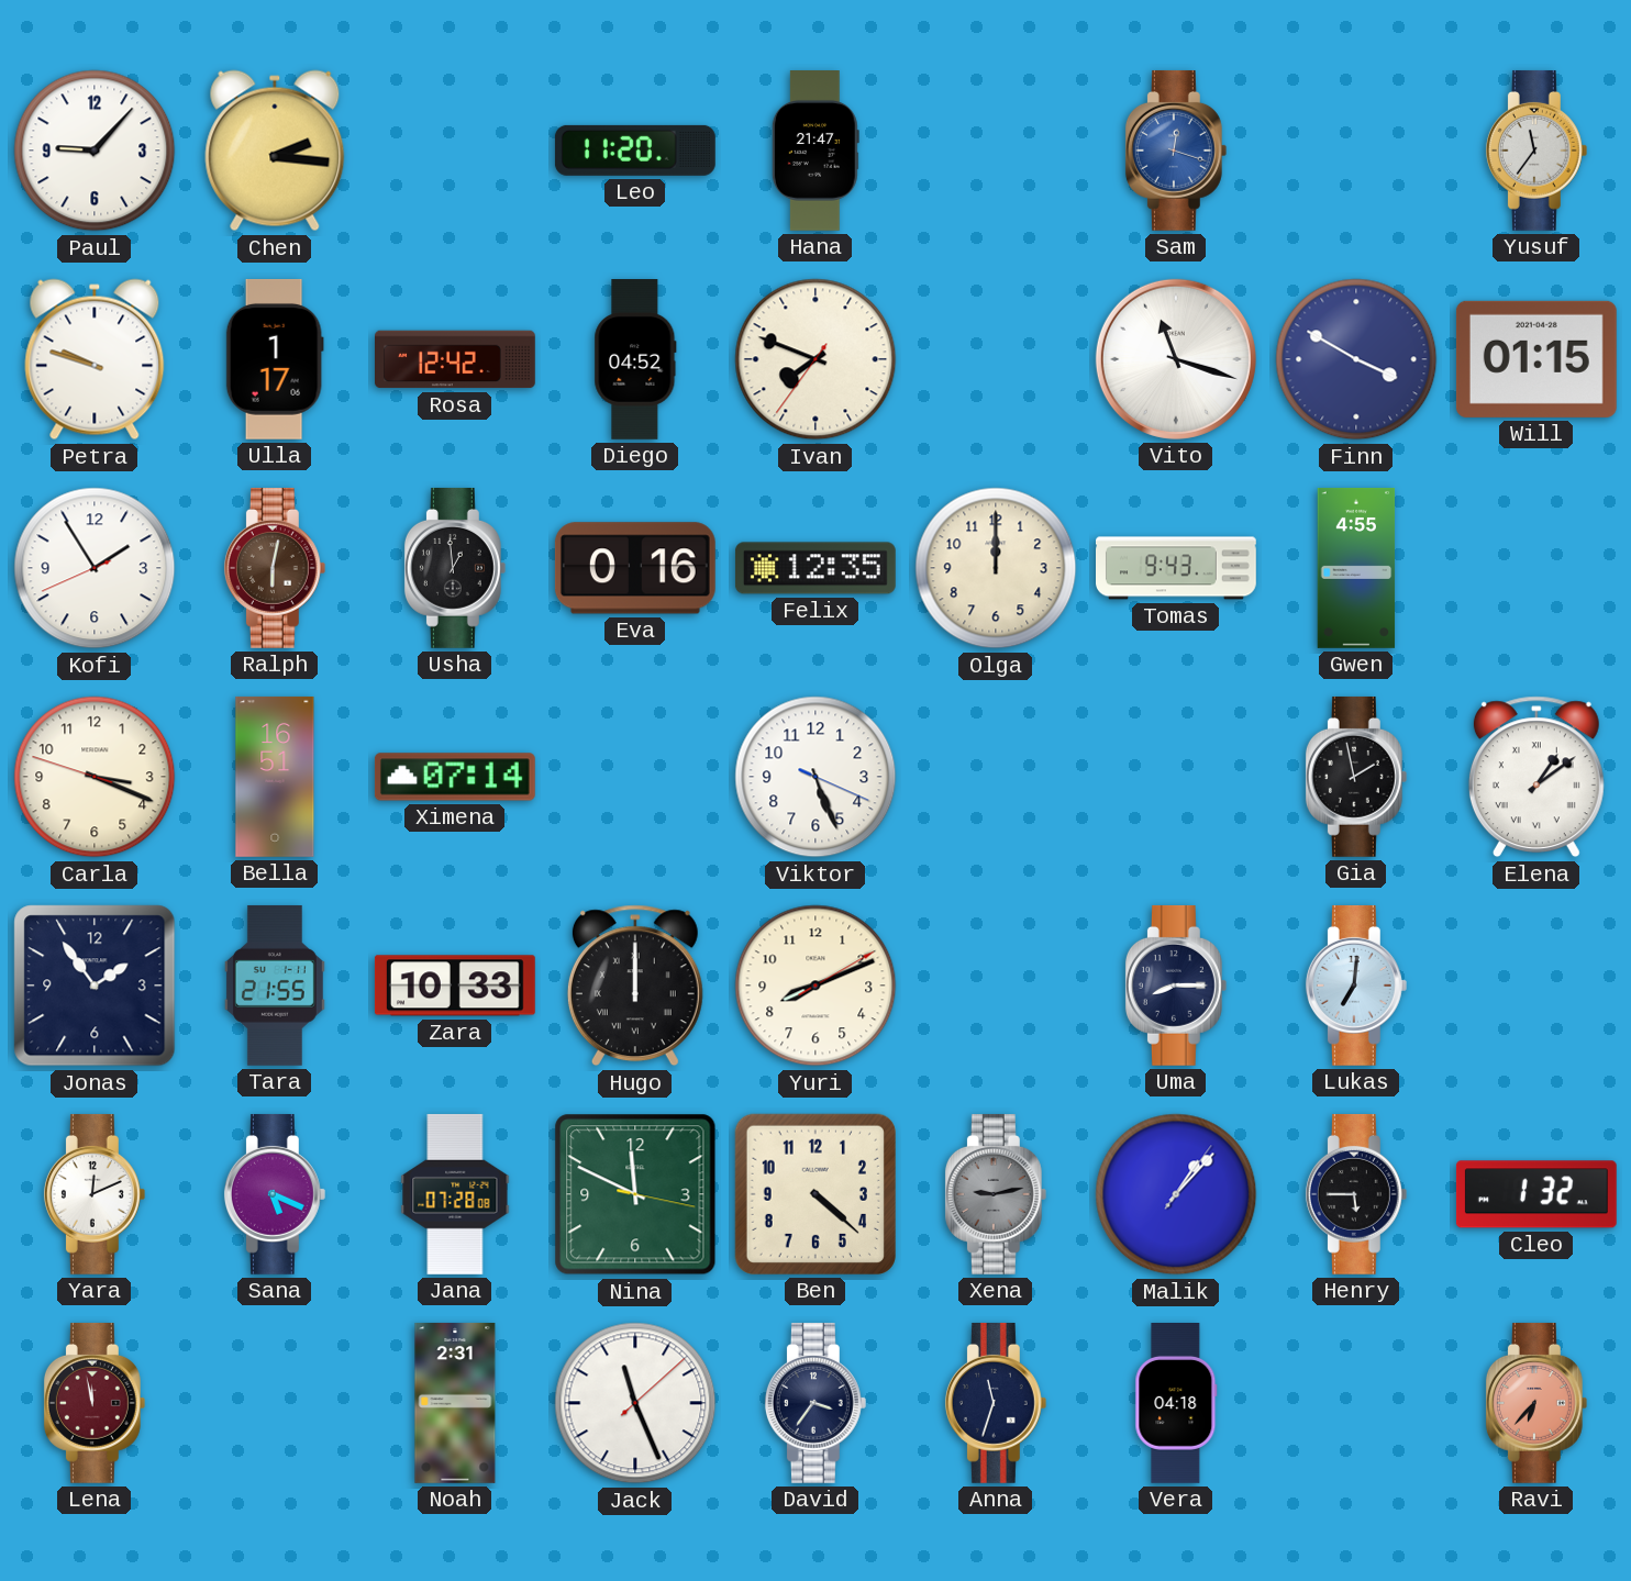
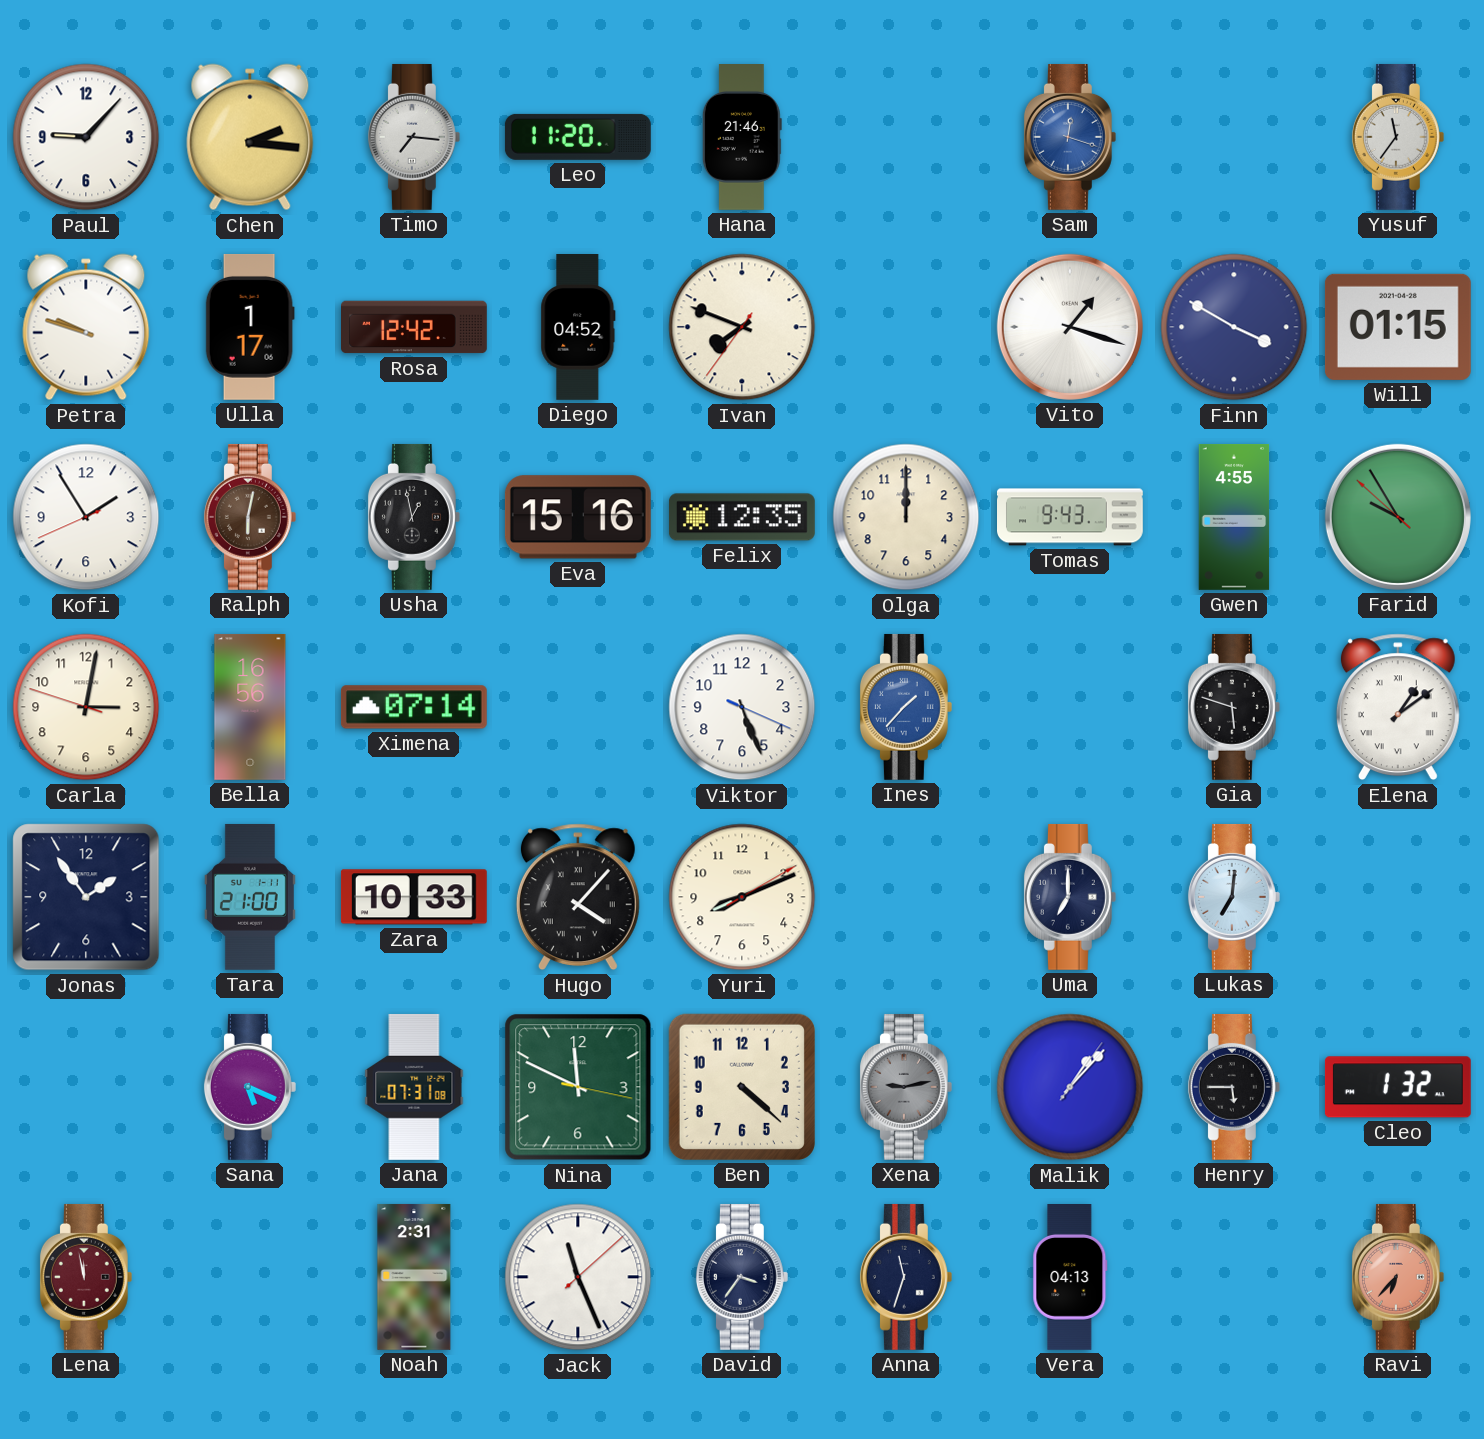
Timo: none -> 7:16
Hana: 21:47 -> 21:46
Vito: 11:18 -> 1:18
Usha: 12:59 -> 12:58
Eva: 0:16 -> 15:16
Farid: none -> 9:54
Carla: 3:18 -> 3:01
Bella: 16:51 -> 16:56
Ines: none -> 1:37
Gia: 1:58 -> 5:48
Tara: 21:55 -> 21:00
Hugo: 12:00 -> 4:07
Uma: 8:15 -> 7:00
Yara: 12:11 -> none
Jana: 07:28 -> 07:31
Vera: 04:18 -> 04:13
